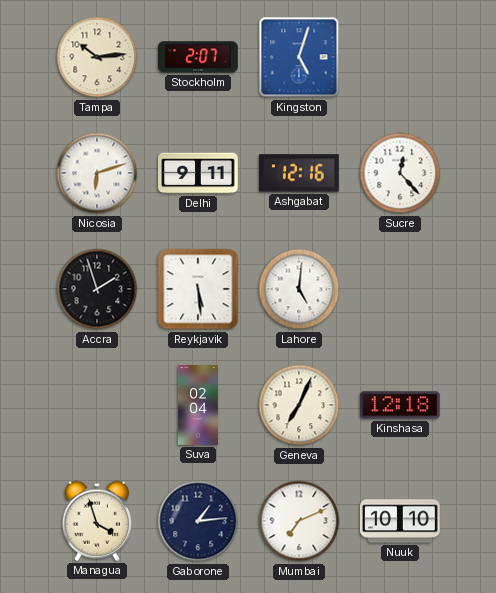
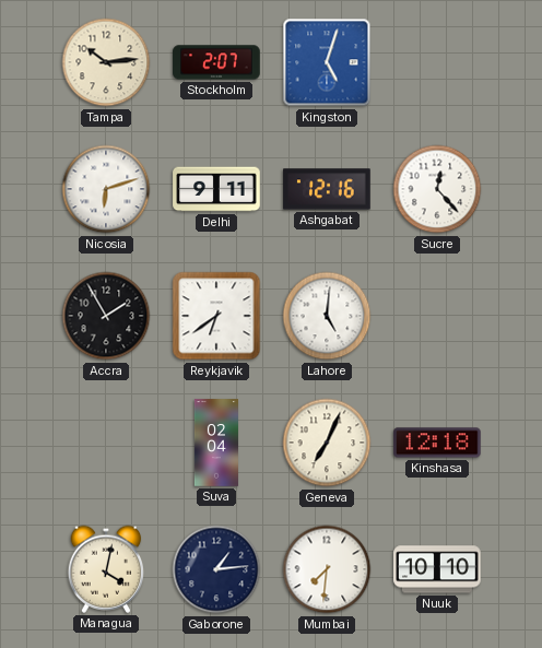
Accra: 1:57 -> 1:55
Reykjavik: 5:29 -> 6:39
Managua: 3:57 -> 4:02
Mumbai: 7:11 -> 7:31
